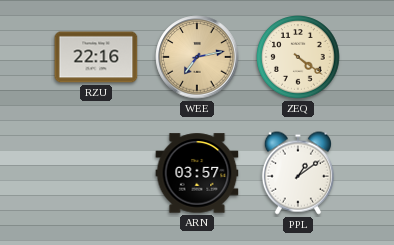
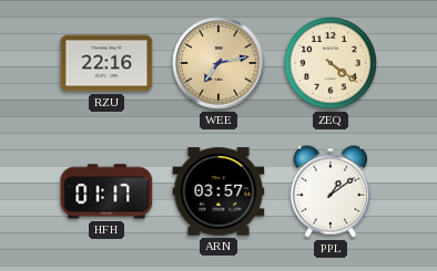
HFH: none -> 01:17
